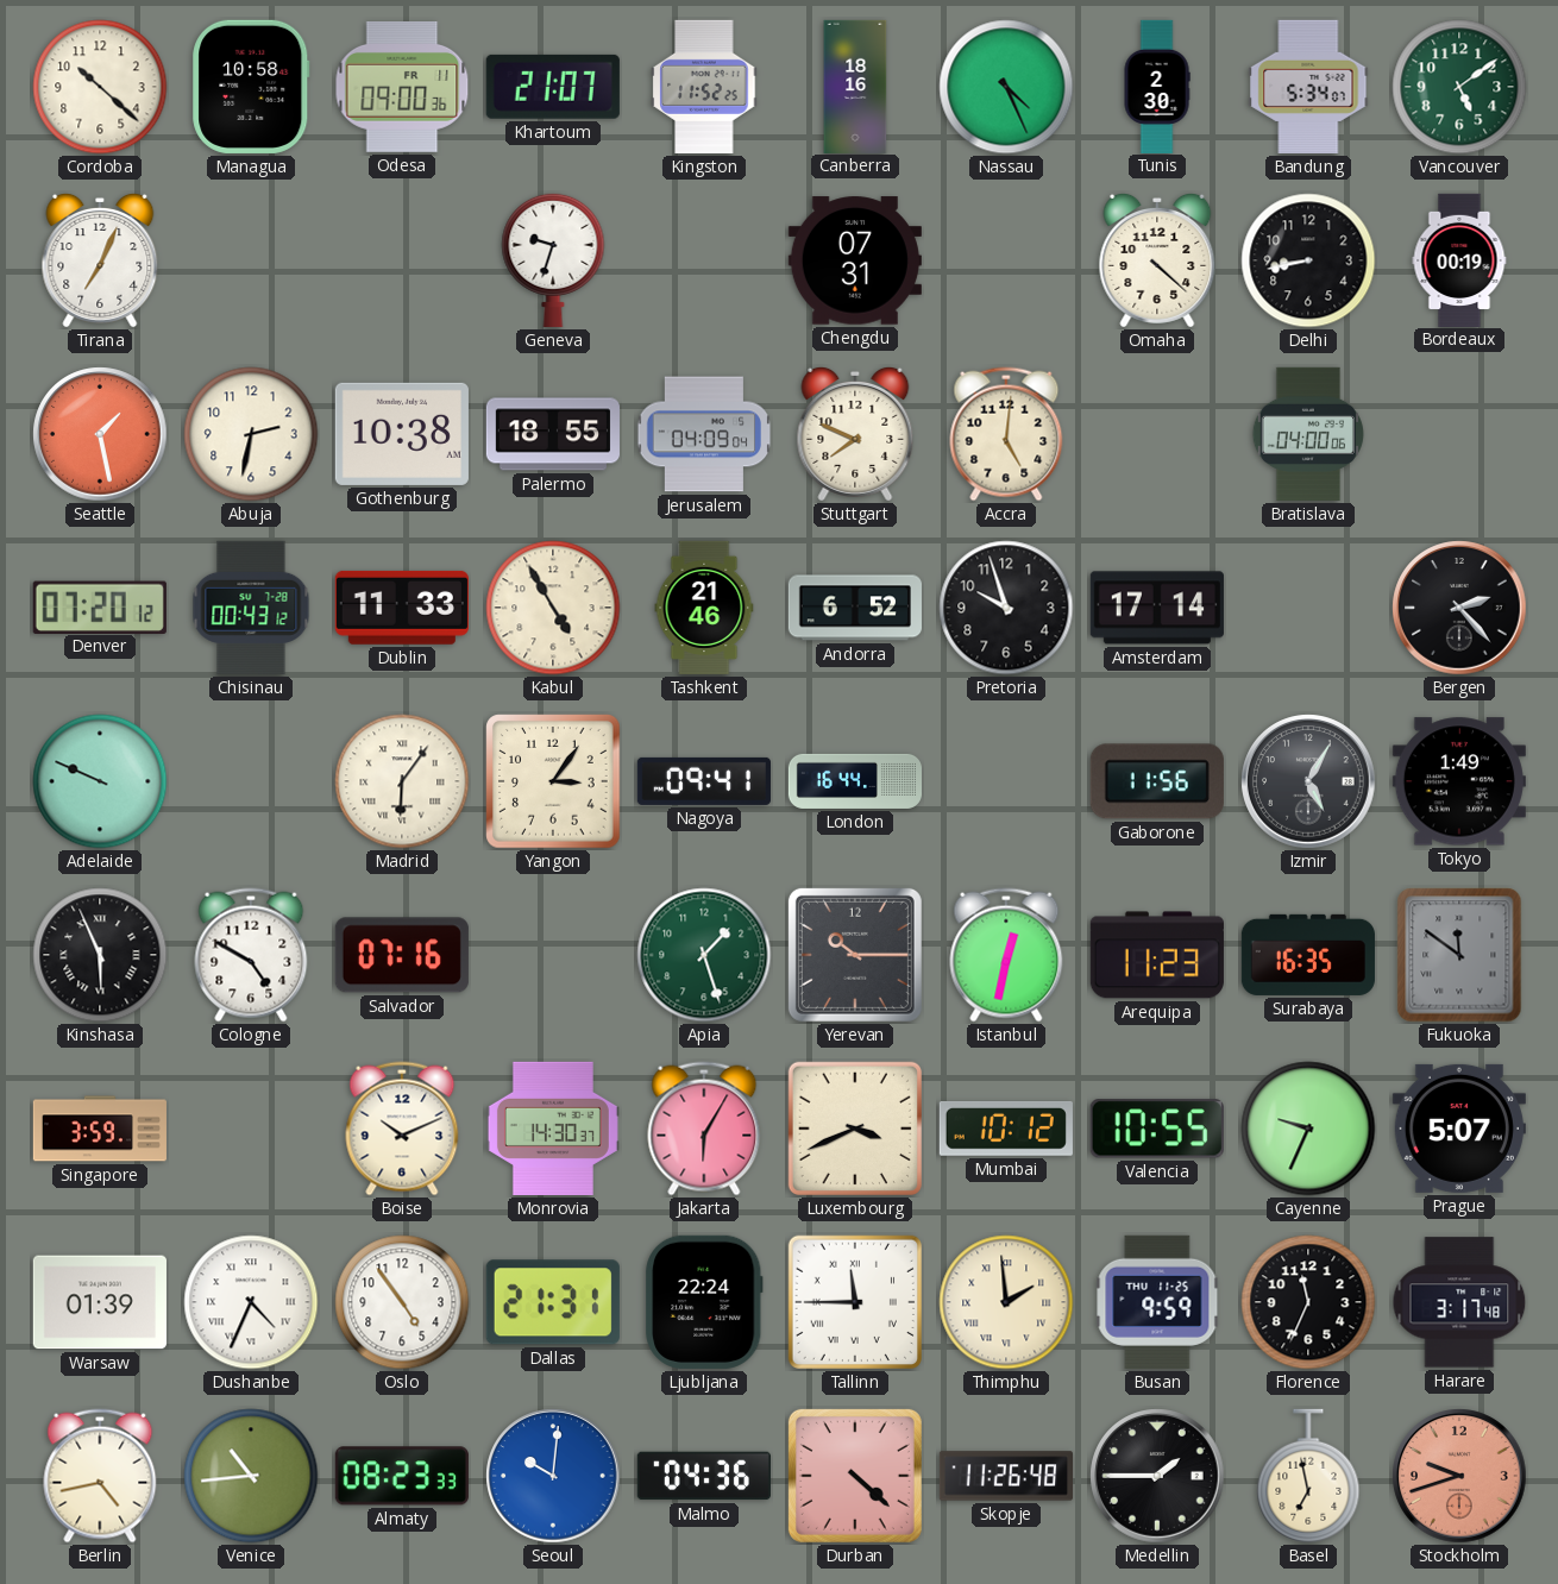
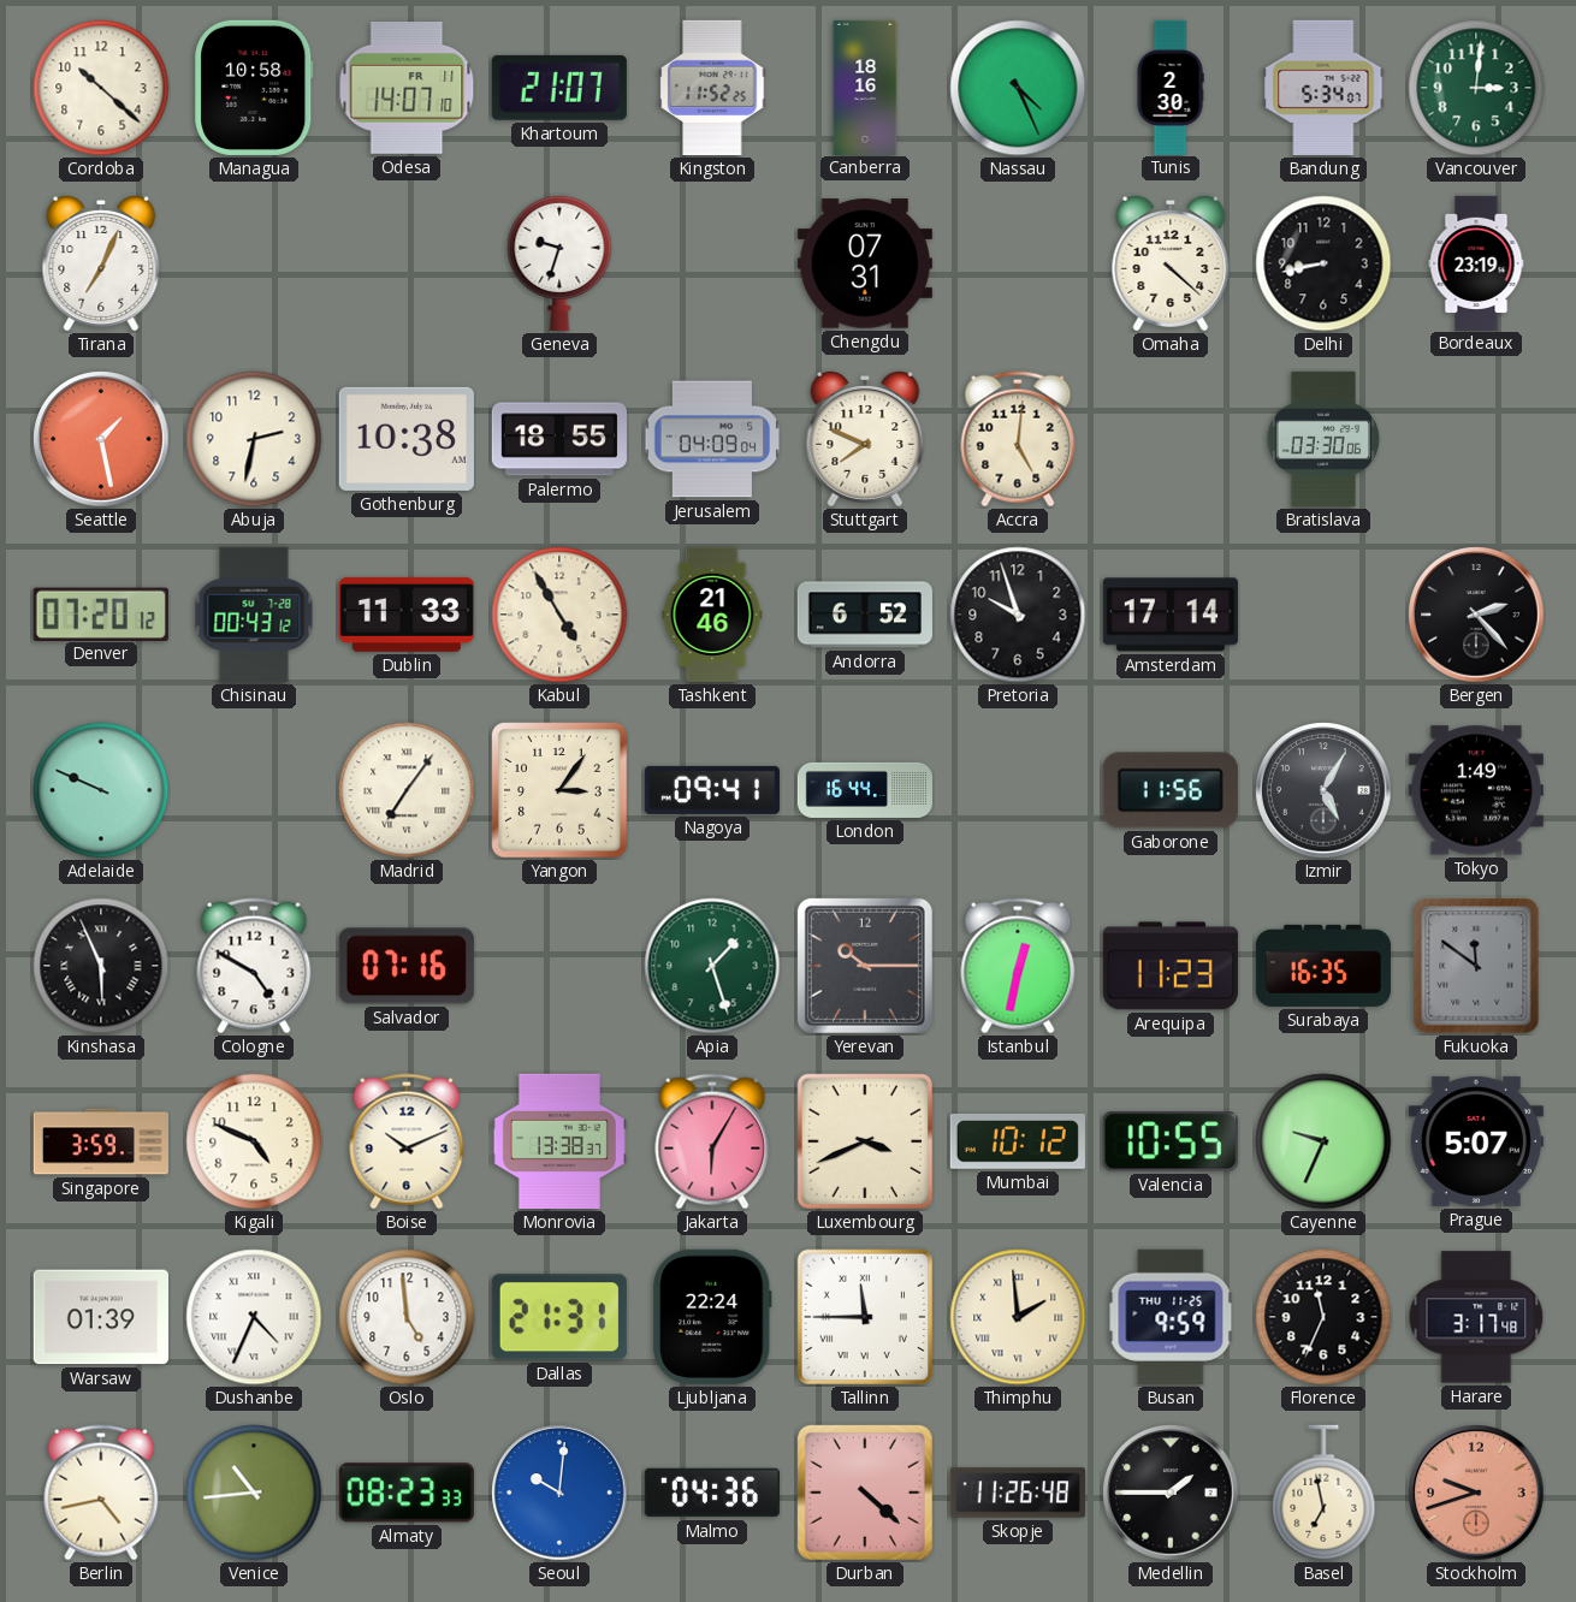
Odesa: 09:00 -> 14:07
Vancouver: 5:09 -> 3:01
Bordeaux: 00:19 -> 23:19
Bratislava: 04:00 -> 03:30
Madrid: 6:06 -> 7:06
Kigali: none -> 4:49
Monrovia: 14:30 -> 13:38
Oslo: 4:54 -> 4:59
